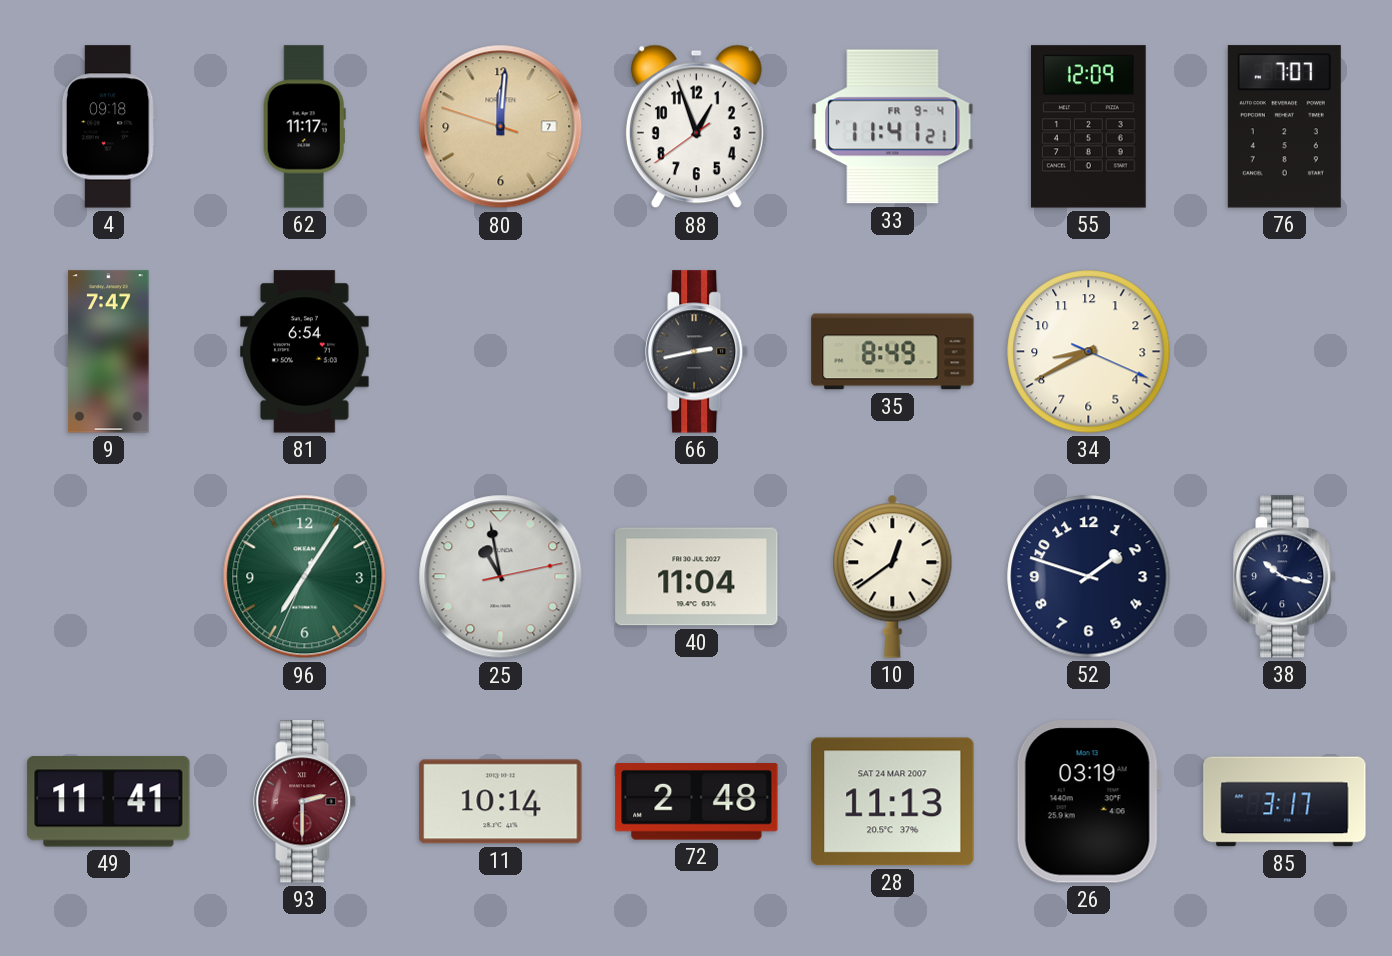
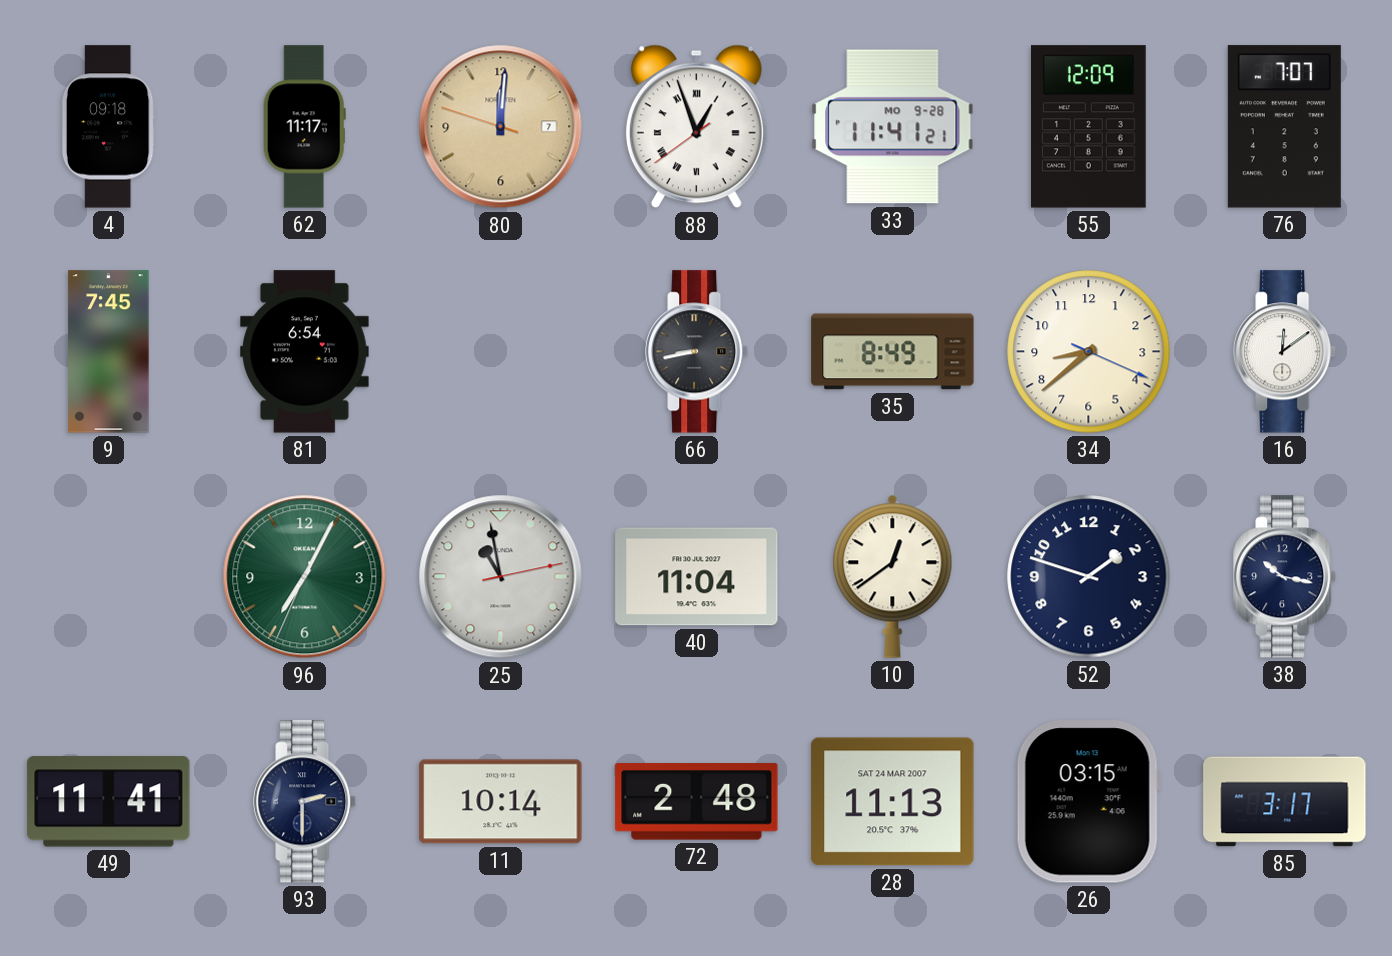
88 numerals: Arabic -> Roman
33 date: FR 9-4 -> MO 9-28
9: 7:47 -> 7:45
66: 2:43 -> 8:43
34: 8:40 -> 8:38
16: none -> 12:09
96: 7:05 -> 7:04
93 dial: burgundy -> navy
26: 03:19 -> 03:15
